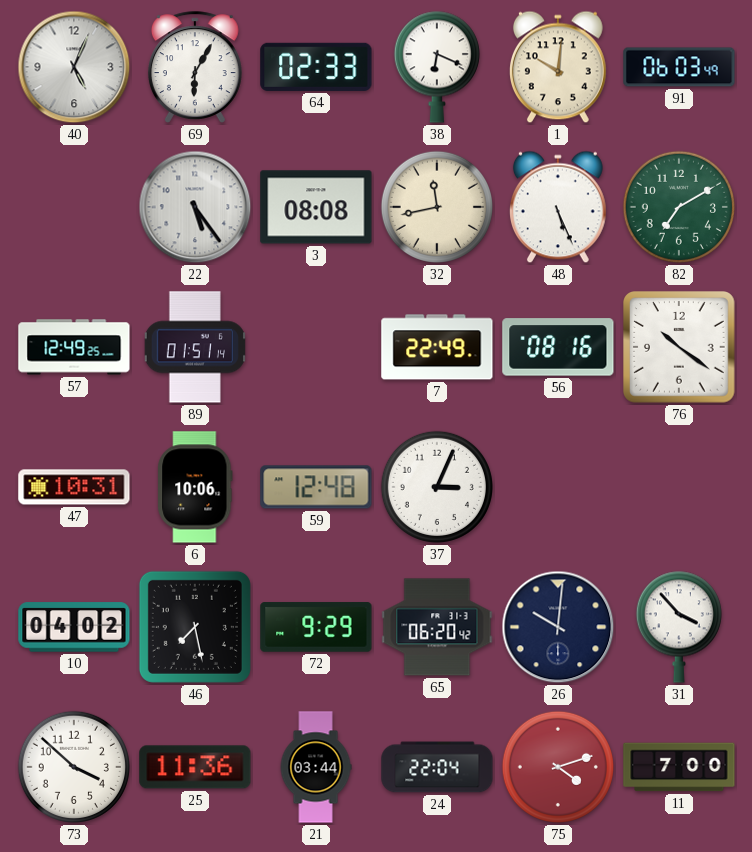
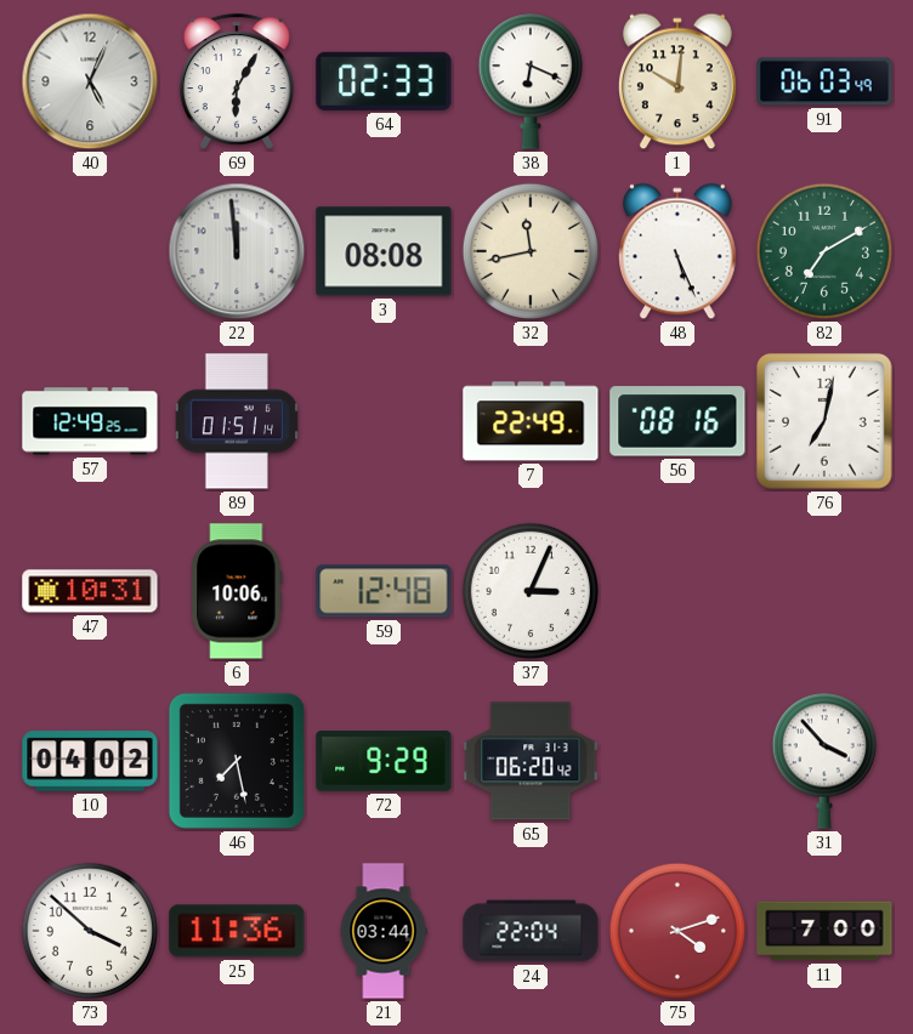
22: 5:24 -> 11:59
76: 10:21 -> 7:02
26: 10:01 -> none
